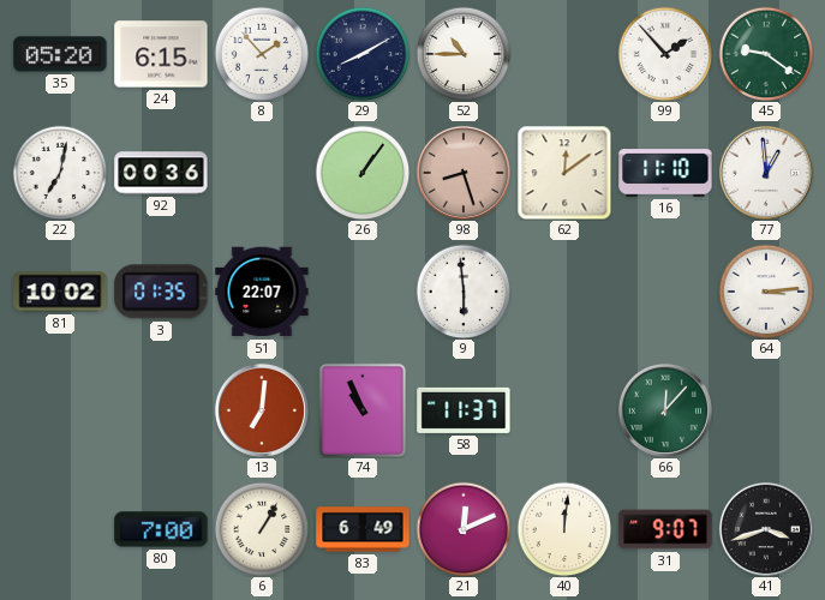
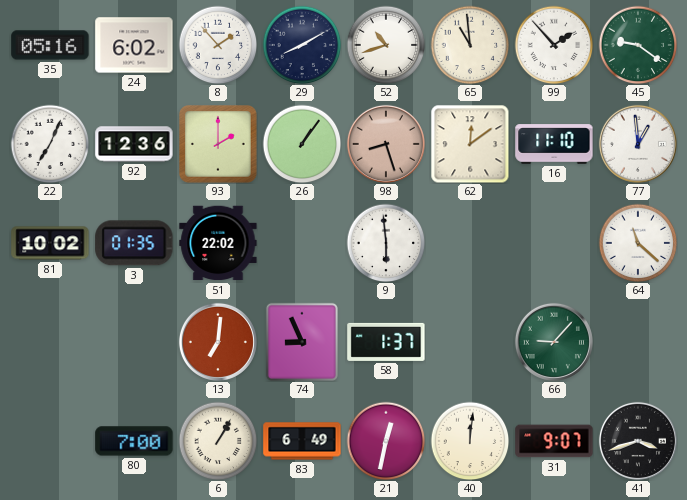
35: 05:20 -> 05:16
24: 6:15 -> 6:02
52: 10:45 -> 10:42
65: none -> 10:59
22: 7:02 -> 7:04
92: 00:36 -> 12:36
93: none -> 2:00
51: 22:07 -> 22:02
64: 3:14 -> 11:22
74: 10:56 -> 8:56
58: 11:37 -> 1:37
66: 12:07 -> 9:07
21: 12:11 -> 12:32
